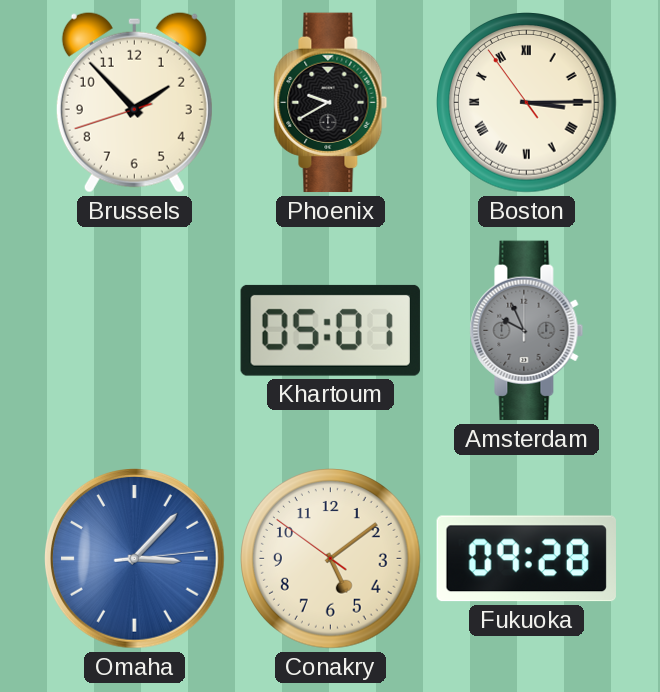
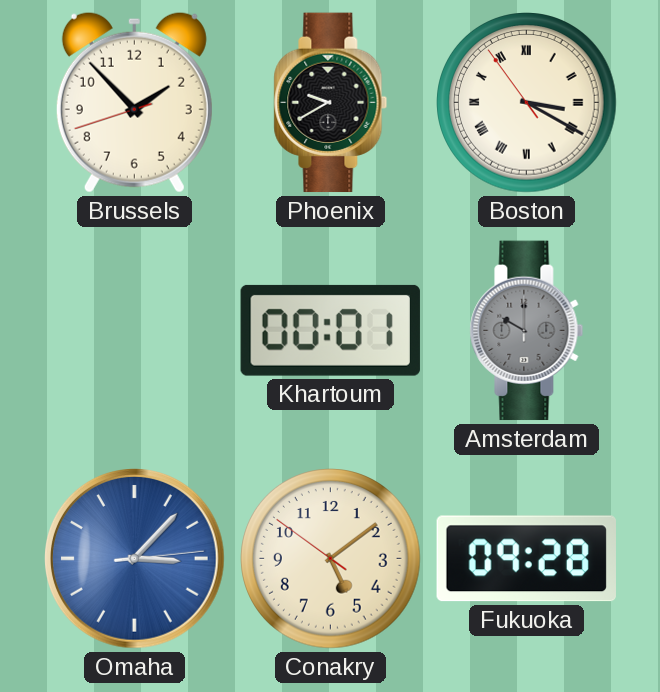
Boston: 3:14 -> 3:19
Khartoum: 05:01 -> 00:01
Amsterdam: 9:56 -> 10:00
